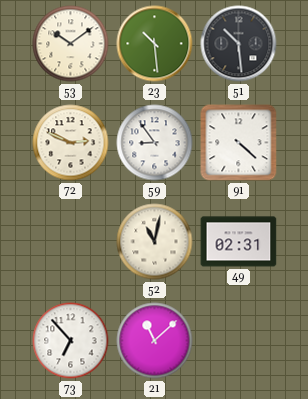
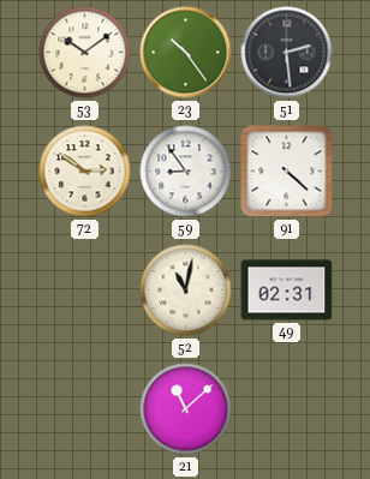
23: 10:29 -> 10:24
51: 10:29 -> 2:29
72: 2:49 -> 2:51
73: 6:53 -> none
